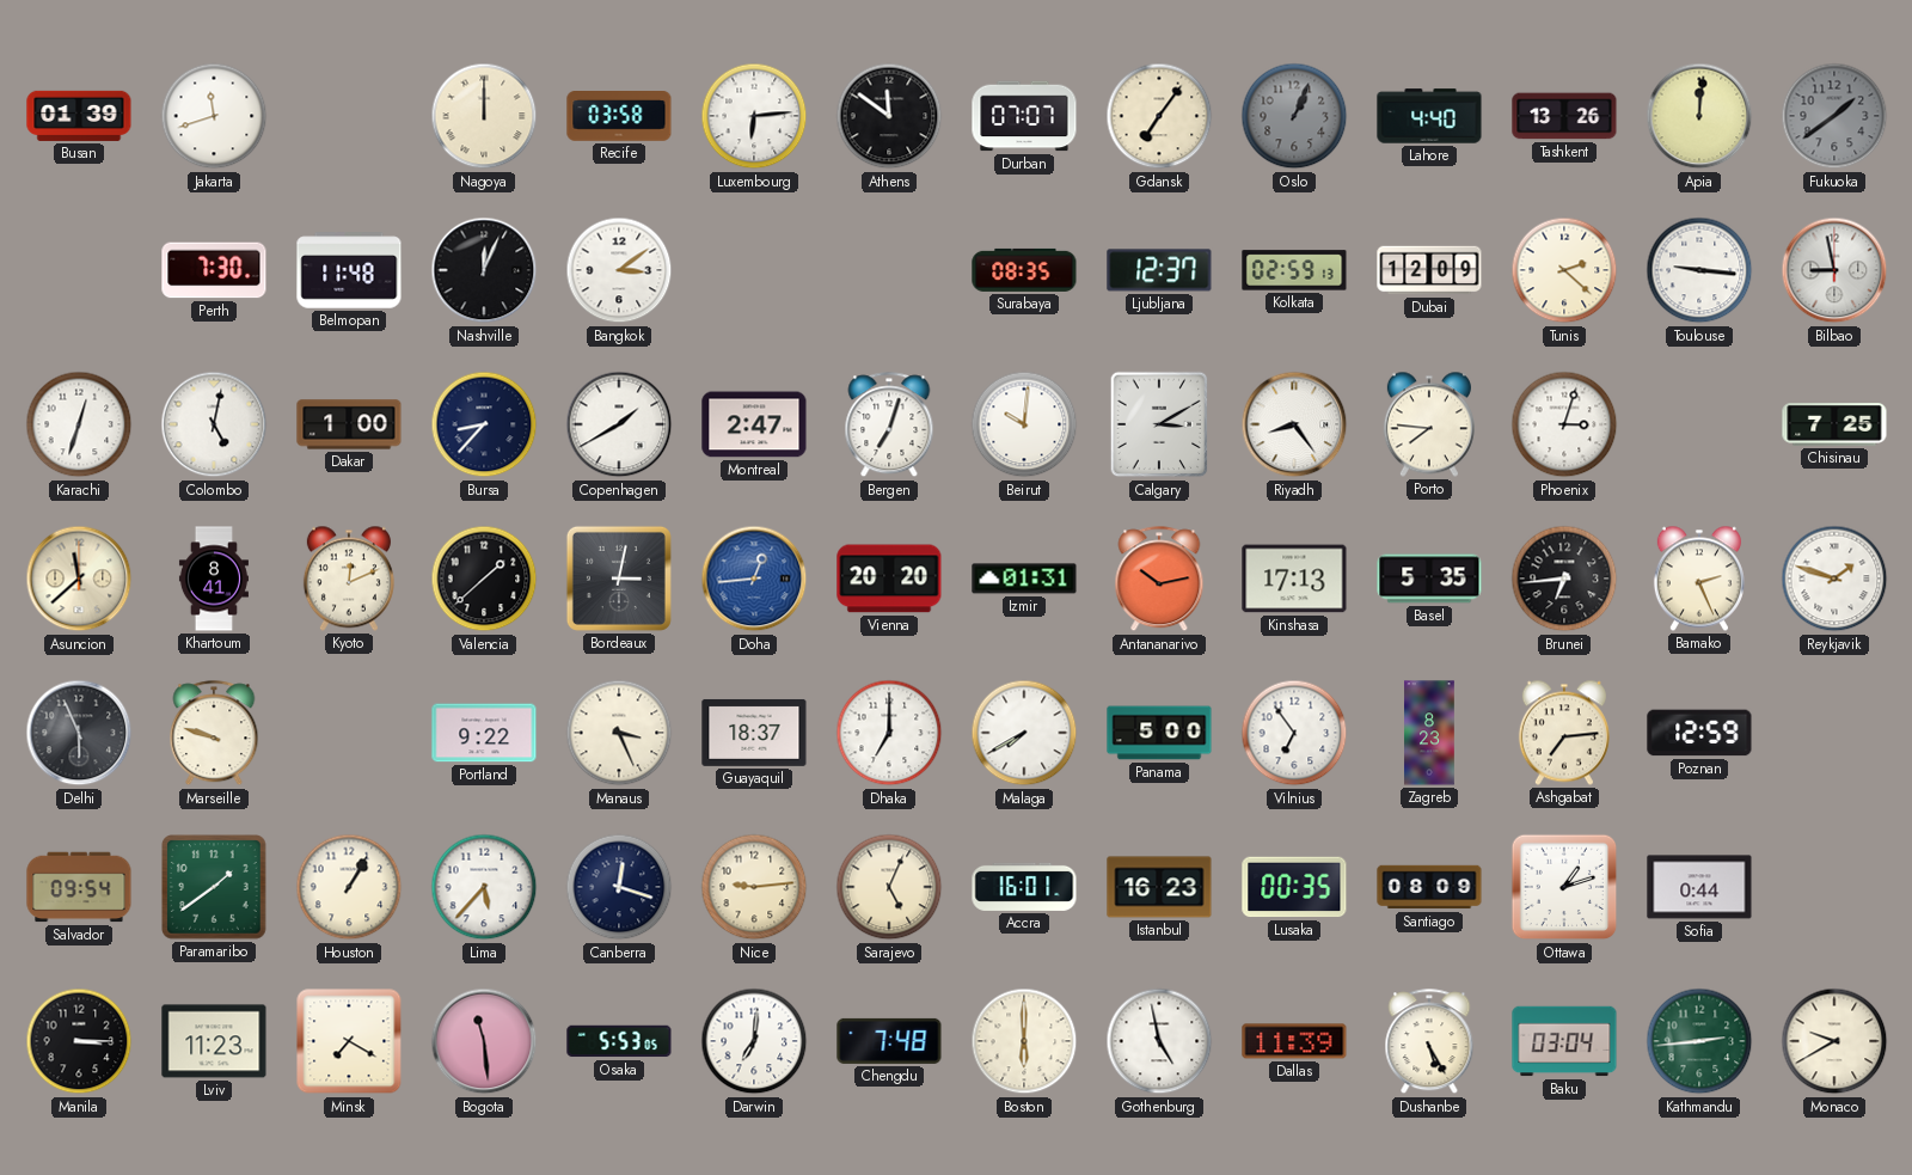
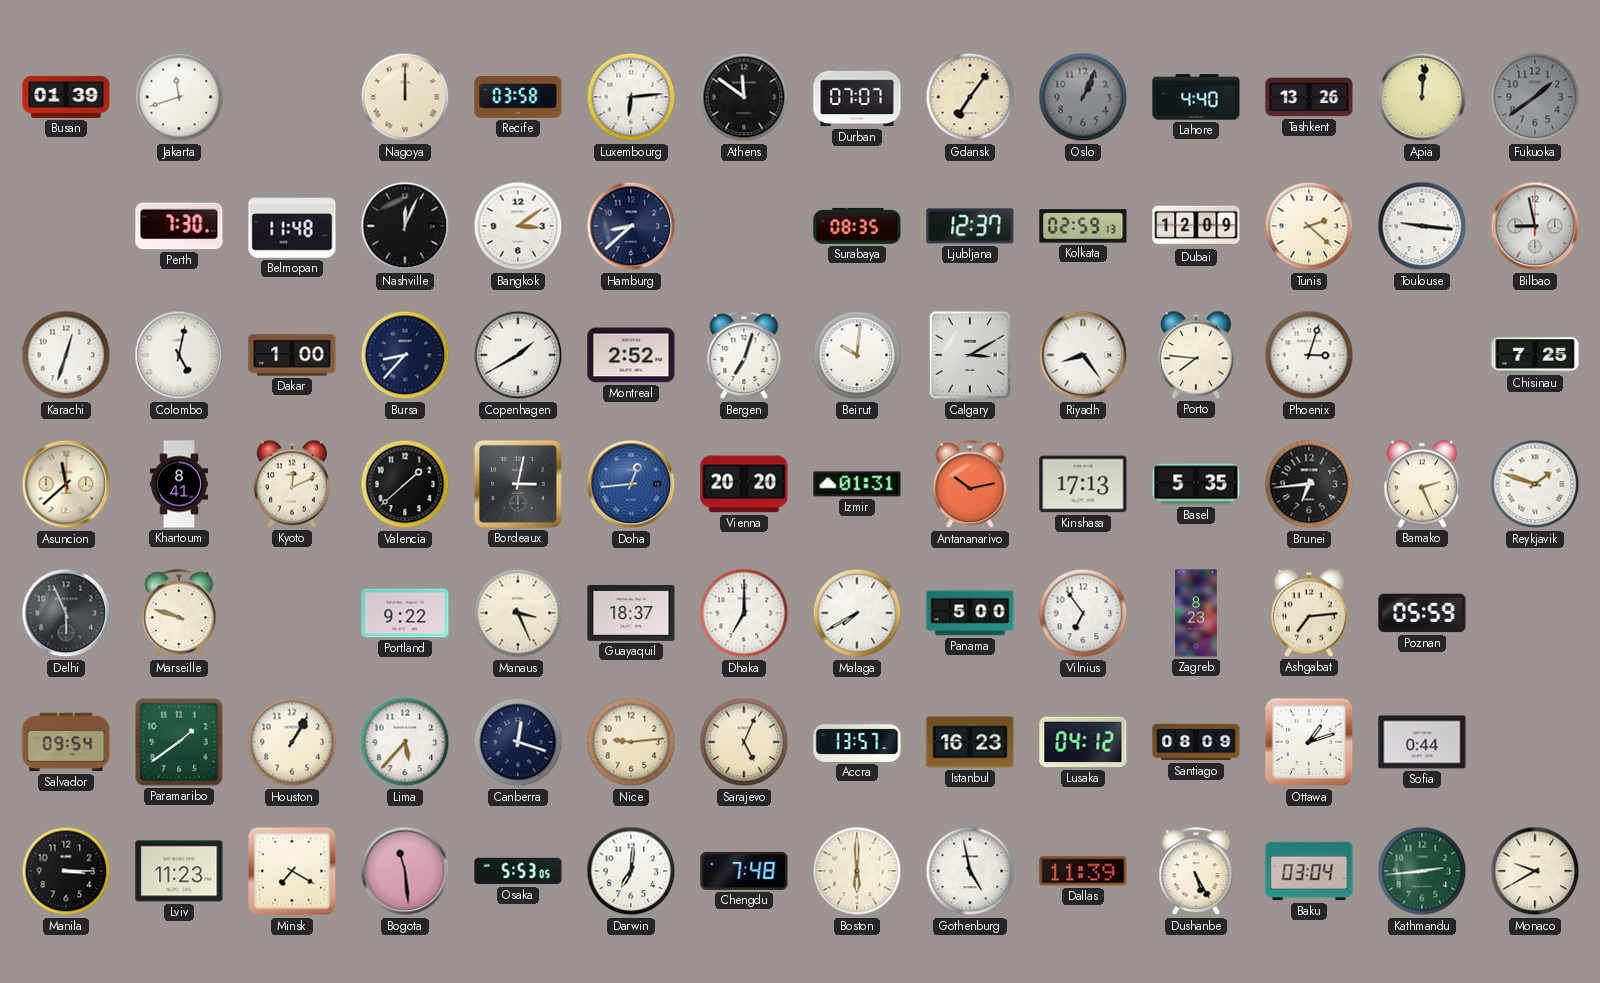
Hamburg: none -> 8:38
Montreal: 2:47 -> 2:52
Poznan: 12:59 -> 05:59
Accra: 16:01 -> 13:57
Lusaka: 00:35 -> 04:12
